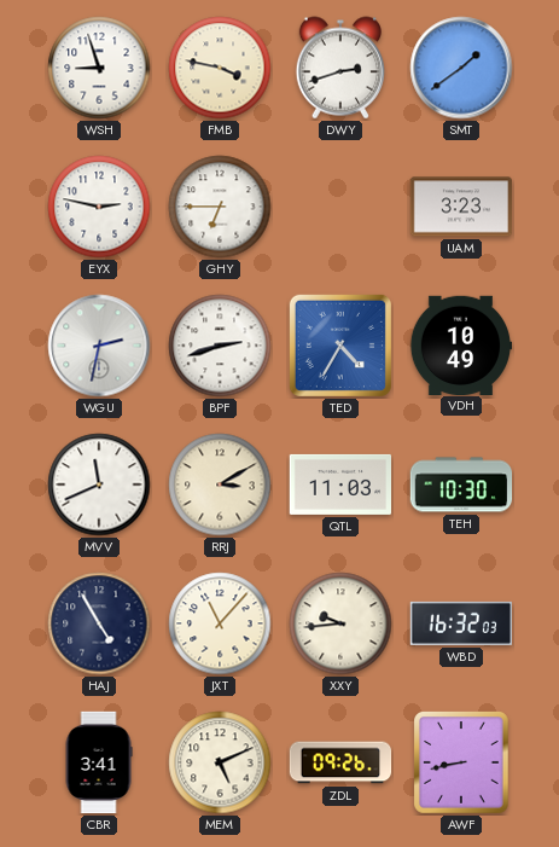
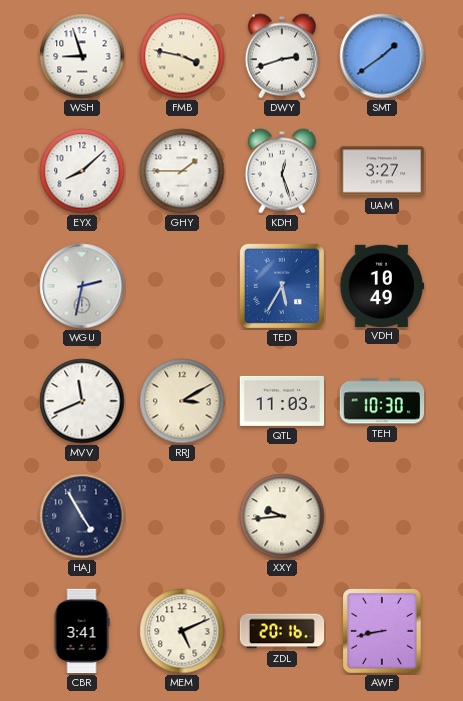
EYX: 2:47 -> 8:08
GHY: 6:45 -> 1:45
KDH: none -> 12:27
UAM: 3:23 -> 3:27
BPF: 2:42 -> none
TED: 4:35 -> 5:35
JXT: 11:07 -> none
WBD: 16:32 -> none
ZDL: 09:26 -> 20:16
